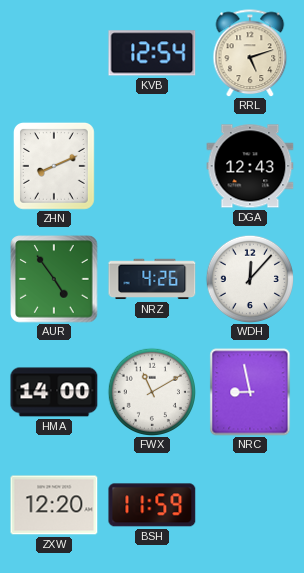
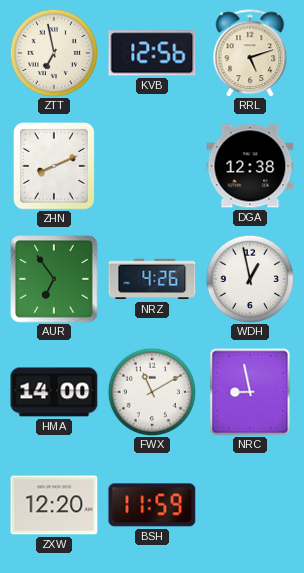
ZTT: none -> 6:58
KVB: 12:54 -> 12:56
DGA: 12:43 -> 12:38
AUR: 4:54 -> 6:54
WDH: 12:07 -> 12:58
